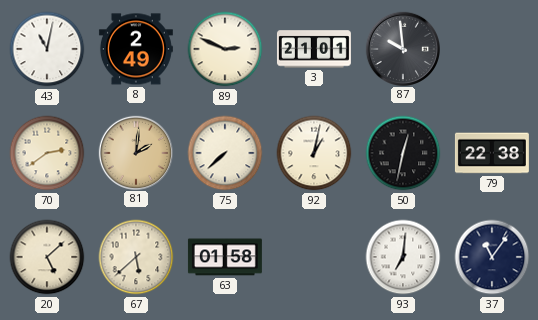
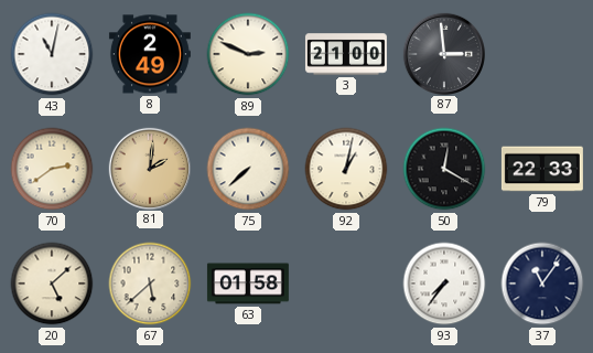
3: 21:01 -> 21:00
87: 9:59 -> 2:59
50: 12:32 -> 12:20
79: 22:38 -> 22:33
93: 7:01 -> 7:36
